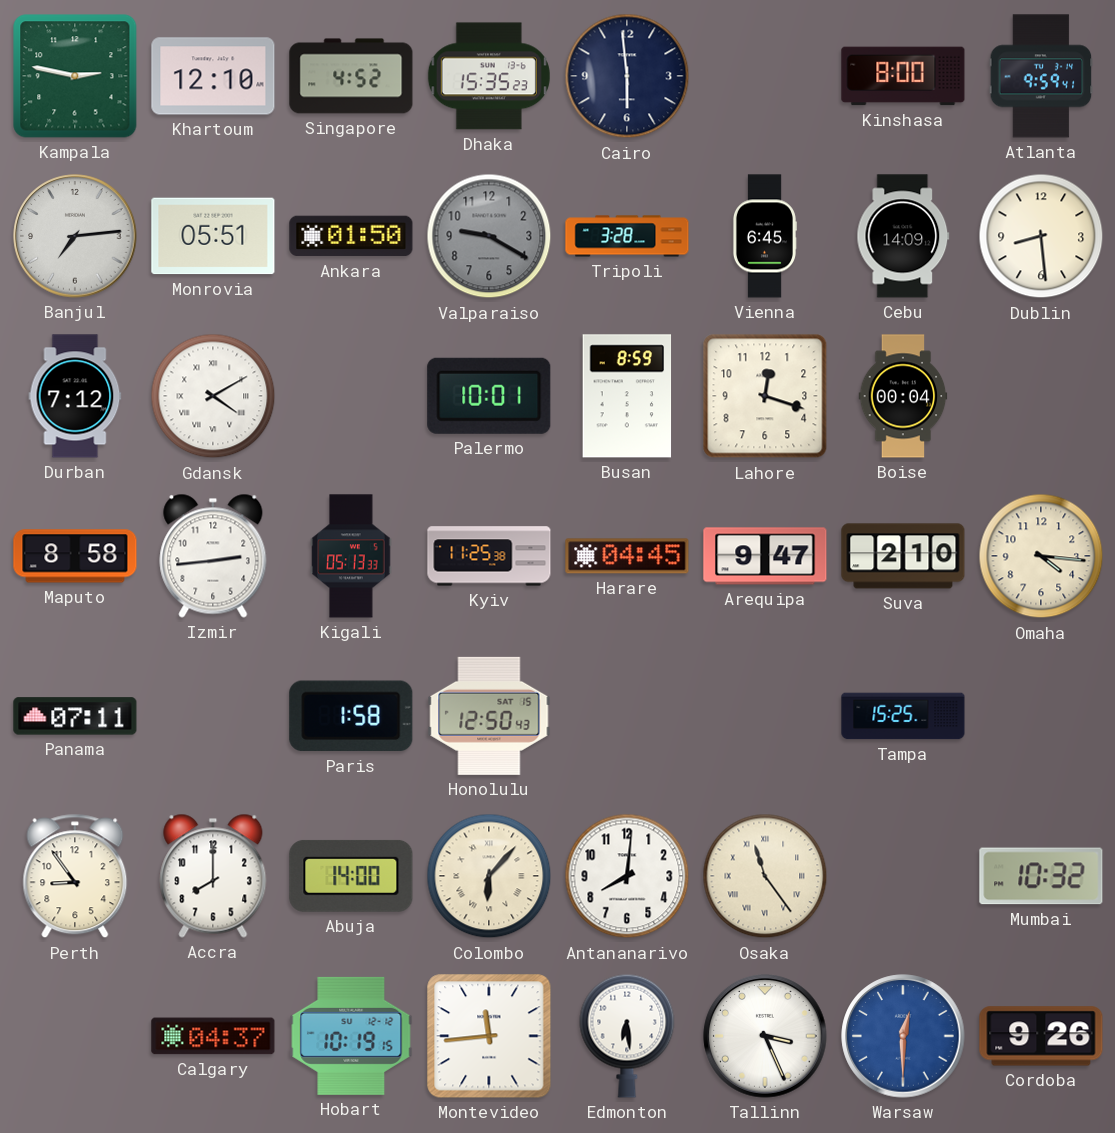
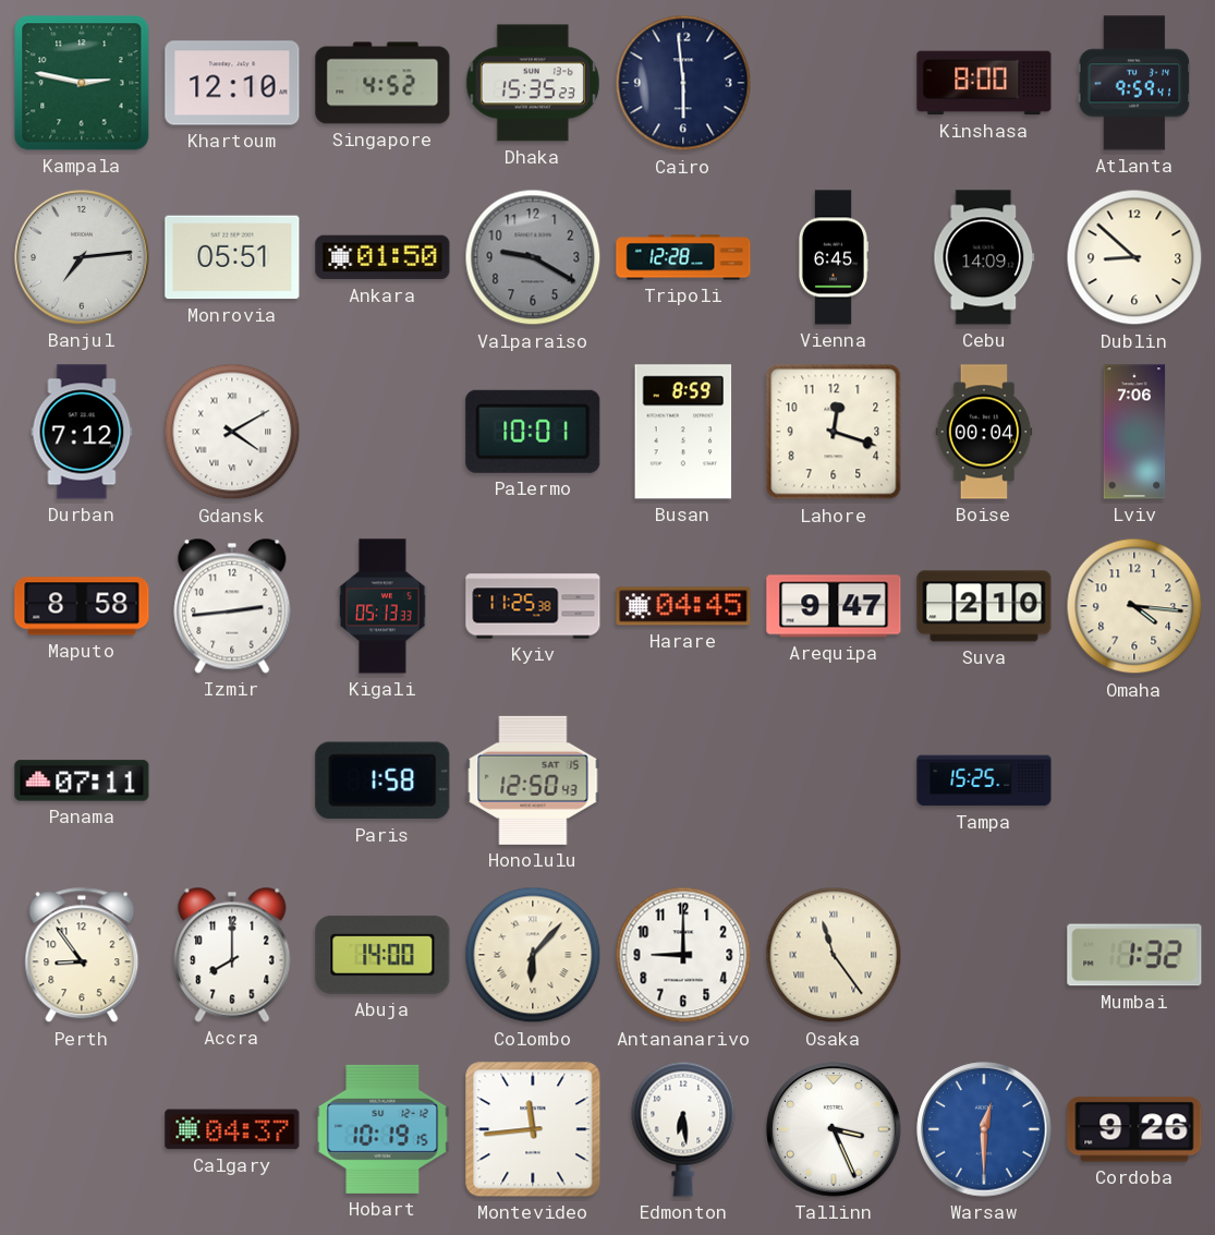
Tripoli: 3:28 -> 12:28
Dublin: 8:29 -> 8:52
Lviv: none -> 7:06
Antananarivo: 8:01 -> 9:00
Mumbai: 10:32 -> 1:32
